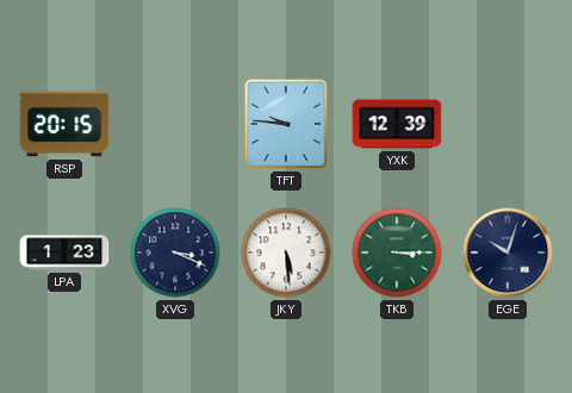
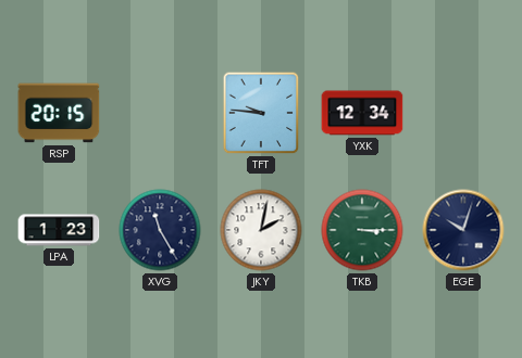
YXK: 12:39 -> 12:34
XVG: 3:19 -> 11:25
JKY: 5:29 -> 2:02
